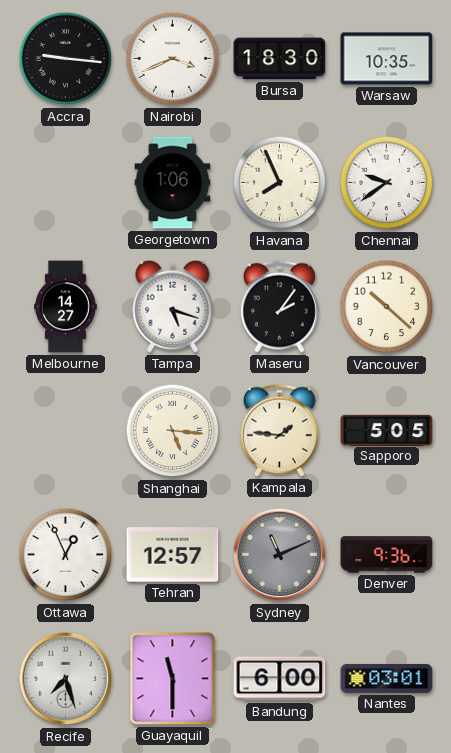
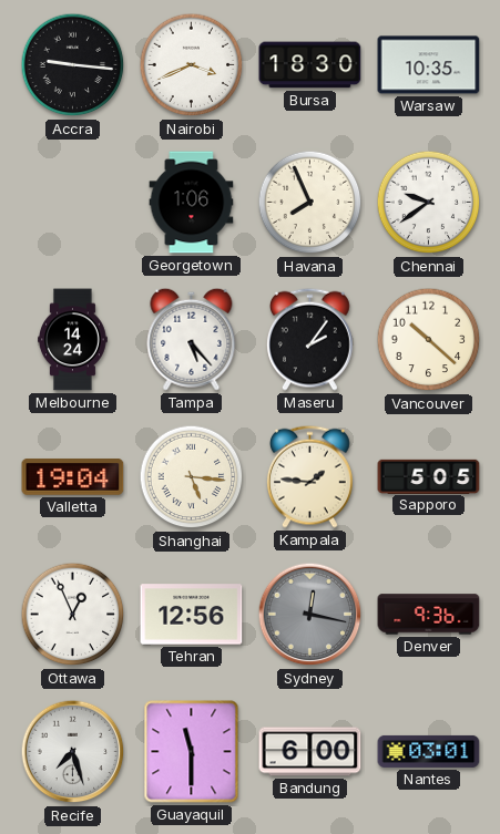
Melbourne: 14:27 -> 14:24
Tampa: 5:18 -> 5:23
Valletta: none -> 19:04
Tehran: 12:57 -> 12:56
Sydney: 11:11 -> 12:17
